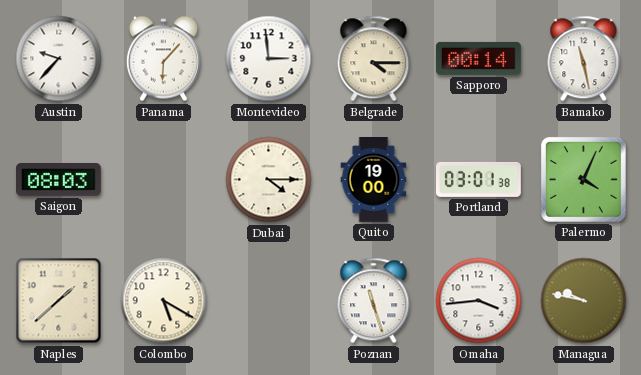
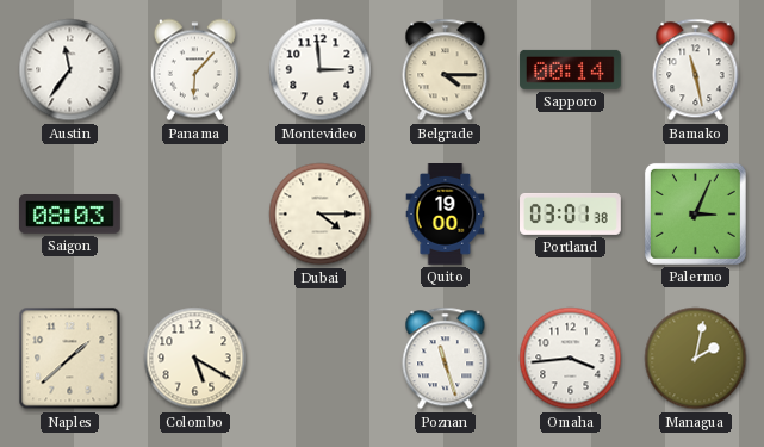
Austin: 9:37 -> 11:36
Palermo: 4:04 -> 3:04
Managua: 9:47 -> 2:02
